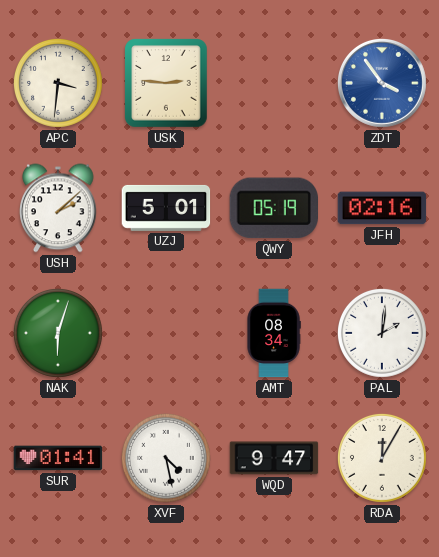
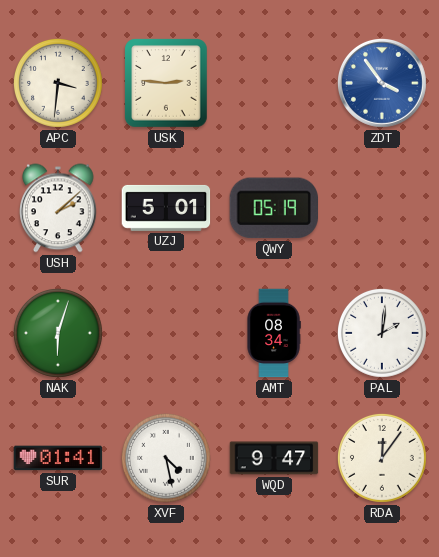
JFH: 02:16 -> none
RDA: 12:05 -> 12:06
